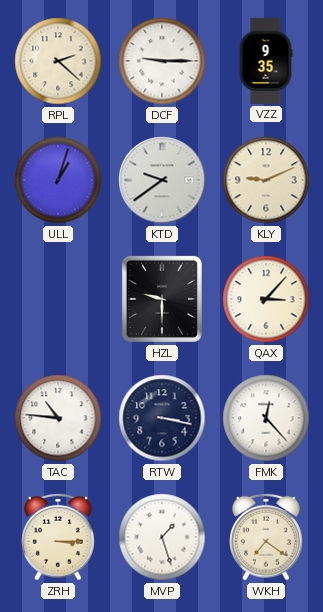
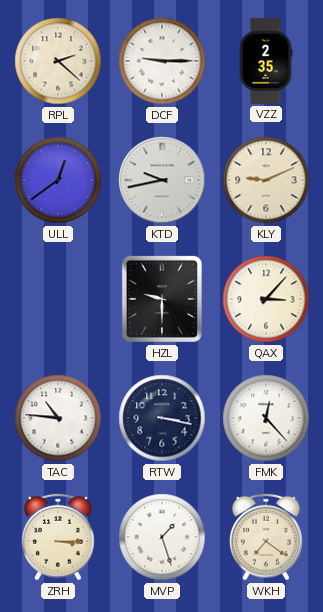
VZZ: 9:35 -> 2:35
ULL: 1:03 -> 12:39
KTD: 9:39 -> 9:43
